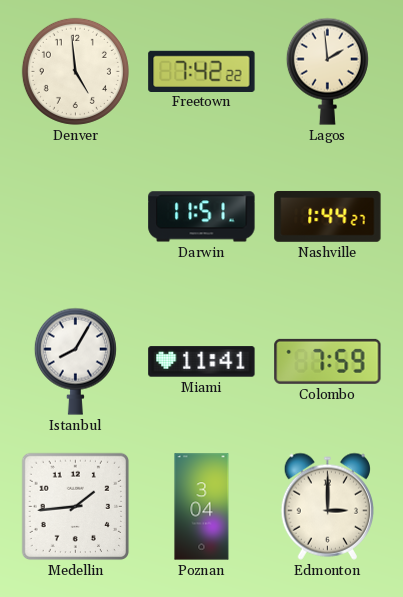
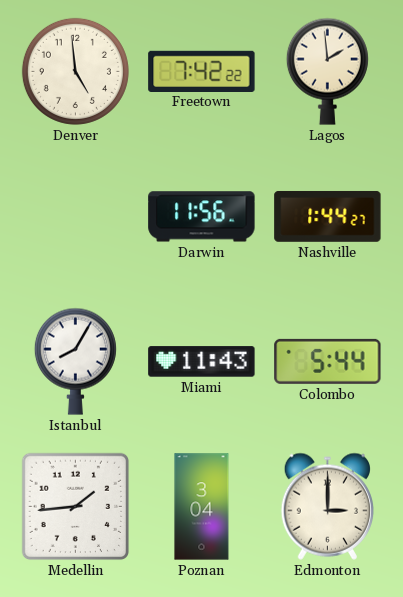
Darwin: 11:51 -> 11:56
Miami: 11:41 -> 11:43
Colombo: 7:59 -> 5:44
